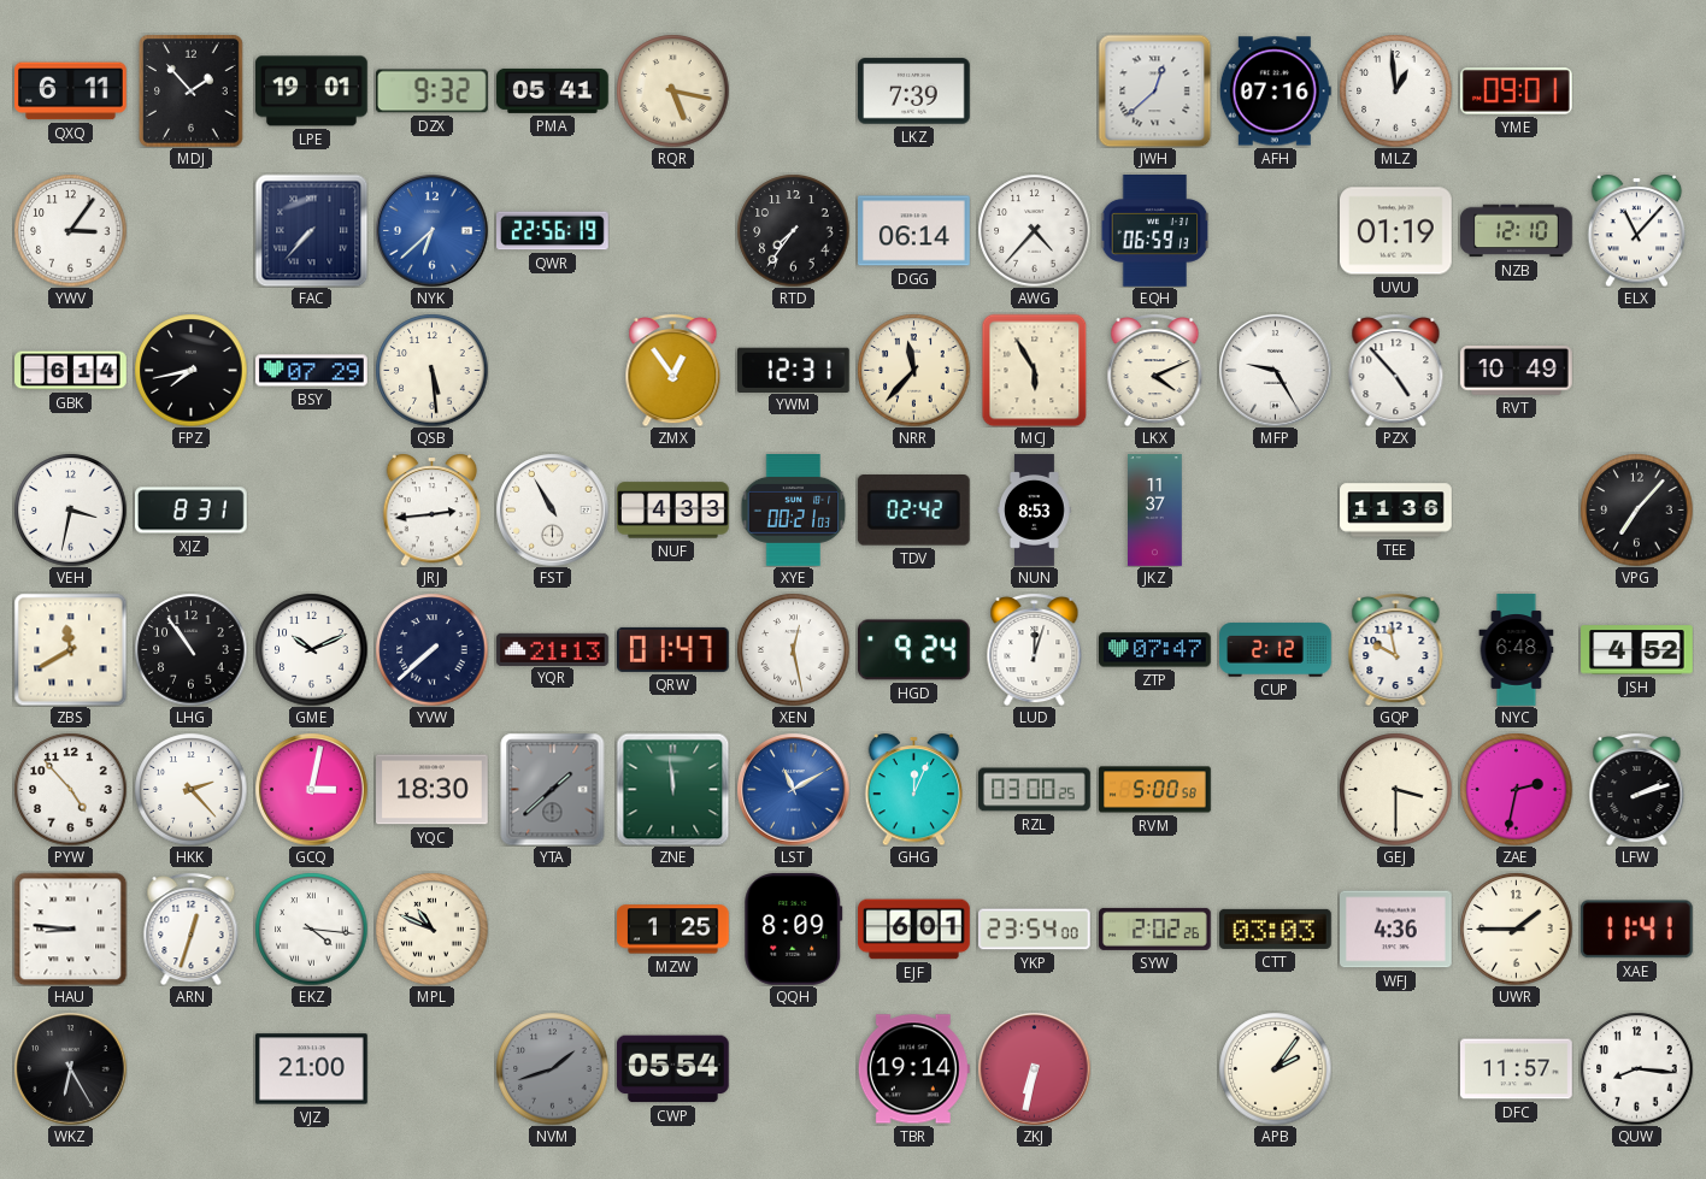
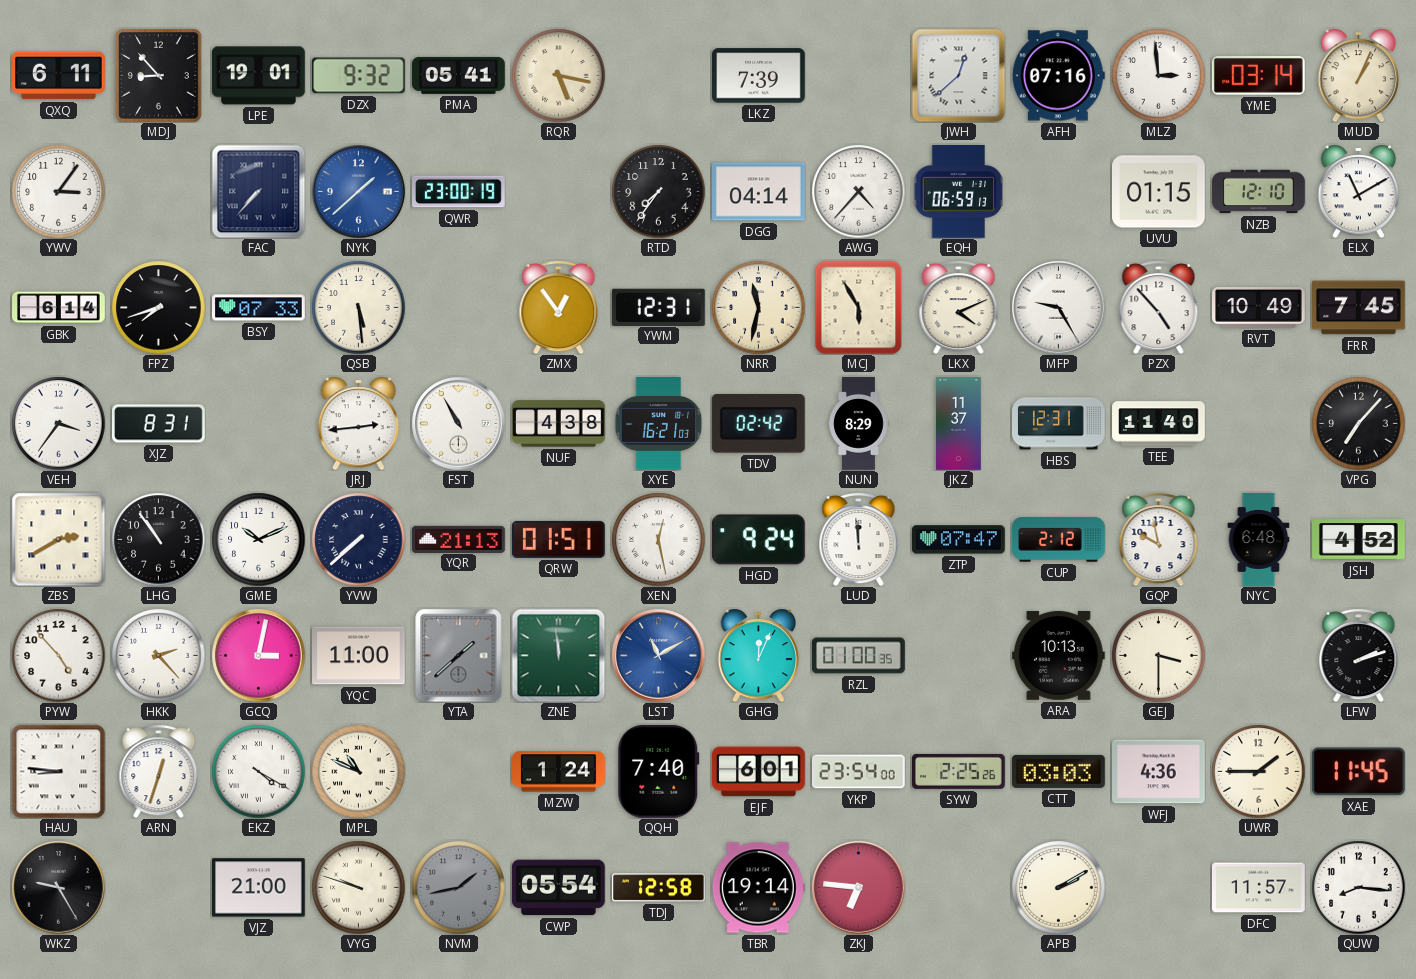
MDJ: 1:53 -> 8:53
MLZ: 12:59 -> 2:59
YME: 09:01 -> 03:14
MUD: none -> 1:04
NYK: 6:38 -> 1:38
QWR: 22:56 -> 23:00
DGG: 06:14 -> 04:14
UVU: 01:19 -> 01:15
ELX: 11:07 -> 11:10
FPZ: 7:43 -> 7:42
BSY: 07:29 -> 07:33
NRR: 11:37 -> 11:32
FRR: none -> 7:45
VEH: 3:32 -> 3:36
NUF: 4:33 -> 4:38
XYE: 00:21 -> 16:21
NUN: 8:53 -> 8:29
HBS: none -> 12:31
TEE: 11:36 -> 11:40
ZBS: 11:40 -> 2:40
QRW: 01:47 -> 01:51
LUD: 12:03 -> 11:59
YQC: 18:30 -> 11:00
RZL: 03:00 -> 01:00
RVM: 5:00 -> none
ARA: none -> 10:13
ZAE: 2:32 -> none
EKZ: 4:16 -> 4:20
MZW: 1:25 -> 1:24
QQH: 8:09 -> 7:40
SYW: 2:02 -> 2:25
XAE: 11:41 -> 11:45
WKZ: 6:25 -> 9:25
VYG: none -> 9:48
NVM: 1:42 -> 1:43
TDJ: none -> 12:58
ZKJ: 6:32 -> 6:46
APB: 2:06 -> 2:10
